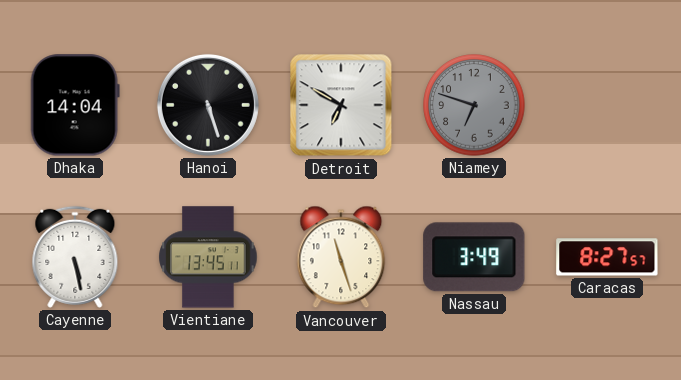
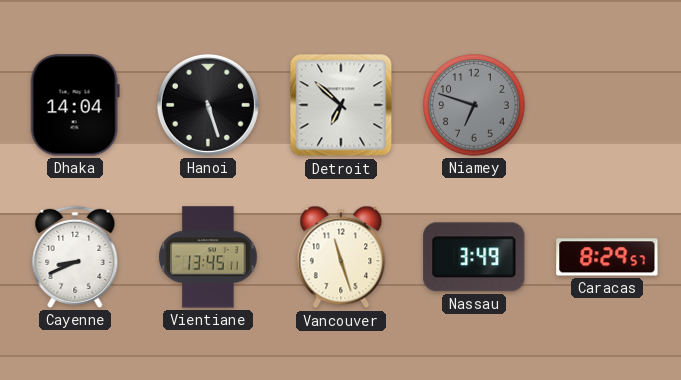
Detroit: 6:50 -> 6:52
Cayenne: 5:28 -> 8:41
Caracas: 8:27 -> 8:29
